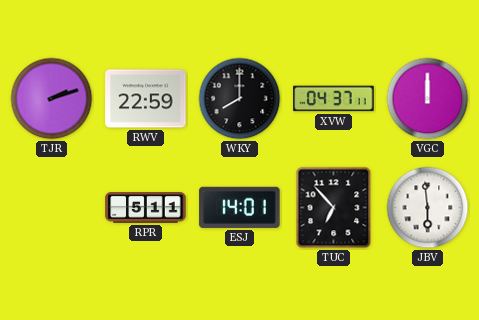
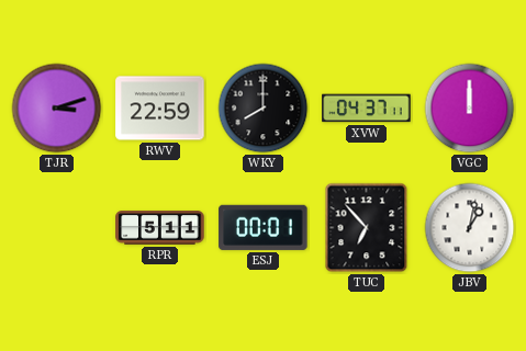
TJR: 2:12 -> 3:12
ESJ: 14:01 -> 00:01
JBV: 5:59 -> 1:02
